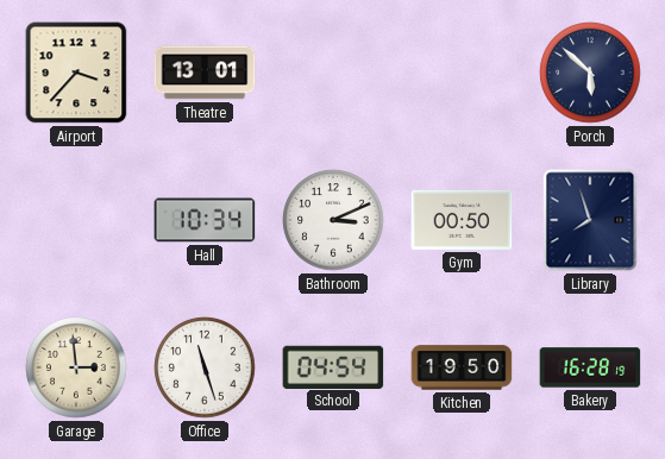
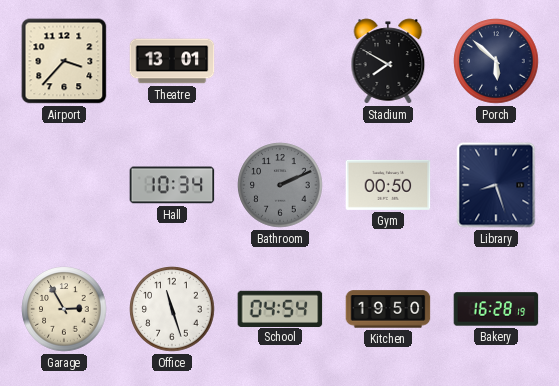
Stadium: none -> 7:50
Bathroom: 3:11 -> 2:11
Bathroom dial: white -> grey
Library: 7:57 -> 8:27
Garage: 2:59 -> 2:55
